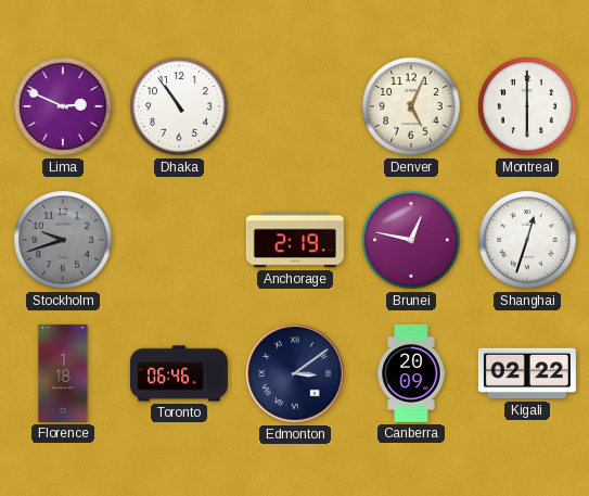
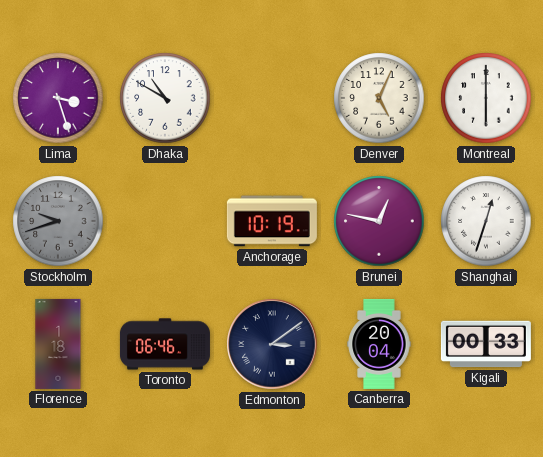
Lima: 2:49 -> 3:27
Dhaka: 10:54 -> 10:50
Anchorage: 2:19 -> 10:19
Canberra: 20:09 -> 20:04
Kigali: 02:22 -> 00:33
